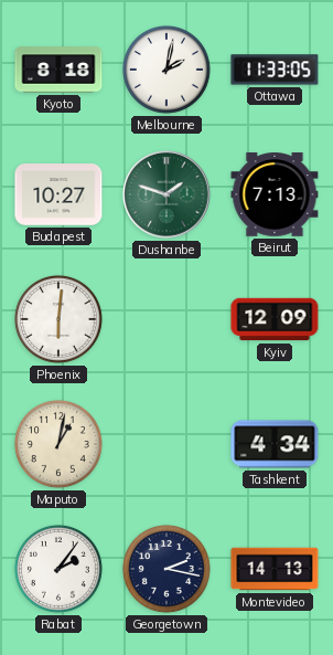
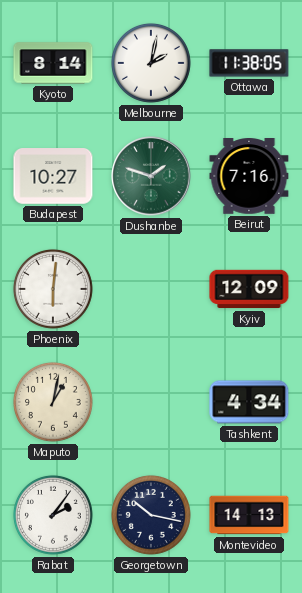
Kyoto: 8:18 -> 8:14
Ottawa: 11:33 -> 11:38
Beirut: 7:13 -> 7:16
Georgetown: 2:17 -> 10:17
